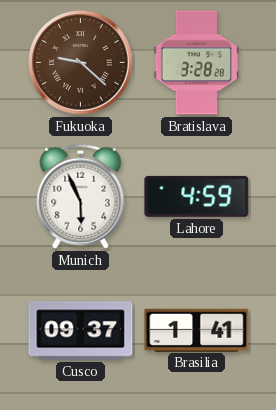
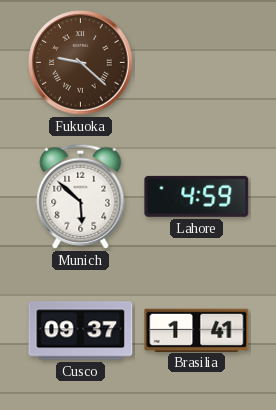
Bratislava: 3:28 -> none
Munich: 5:56 -> 5:52
